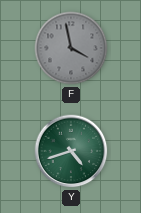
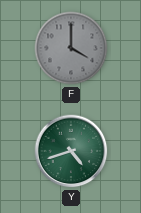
F: 3:58 -> 4:00
